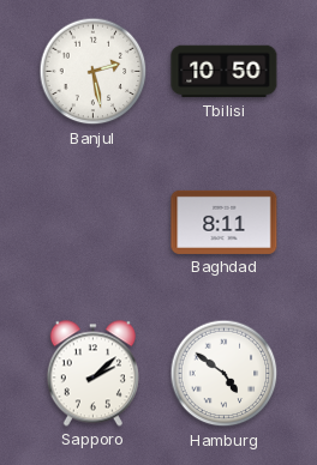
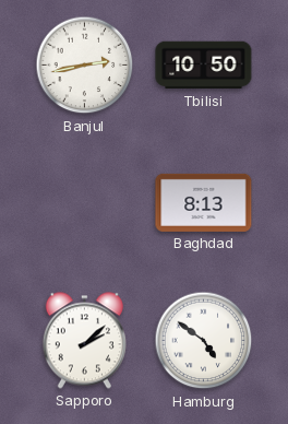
Banjul: 2:28 -> 2:43
Baghdad: 8:11 -> 8:13
